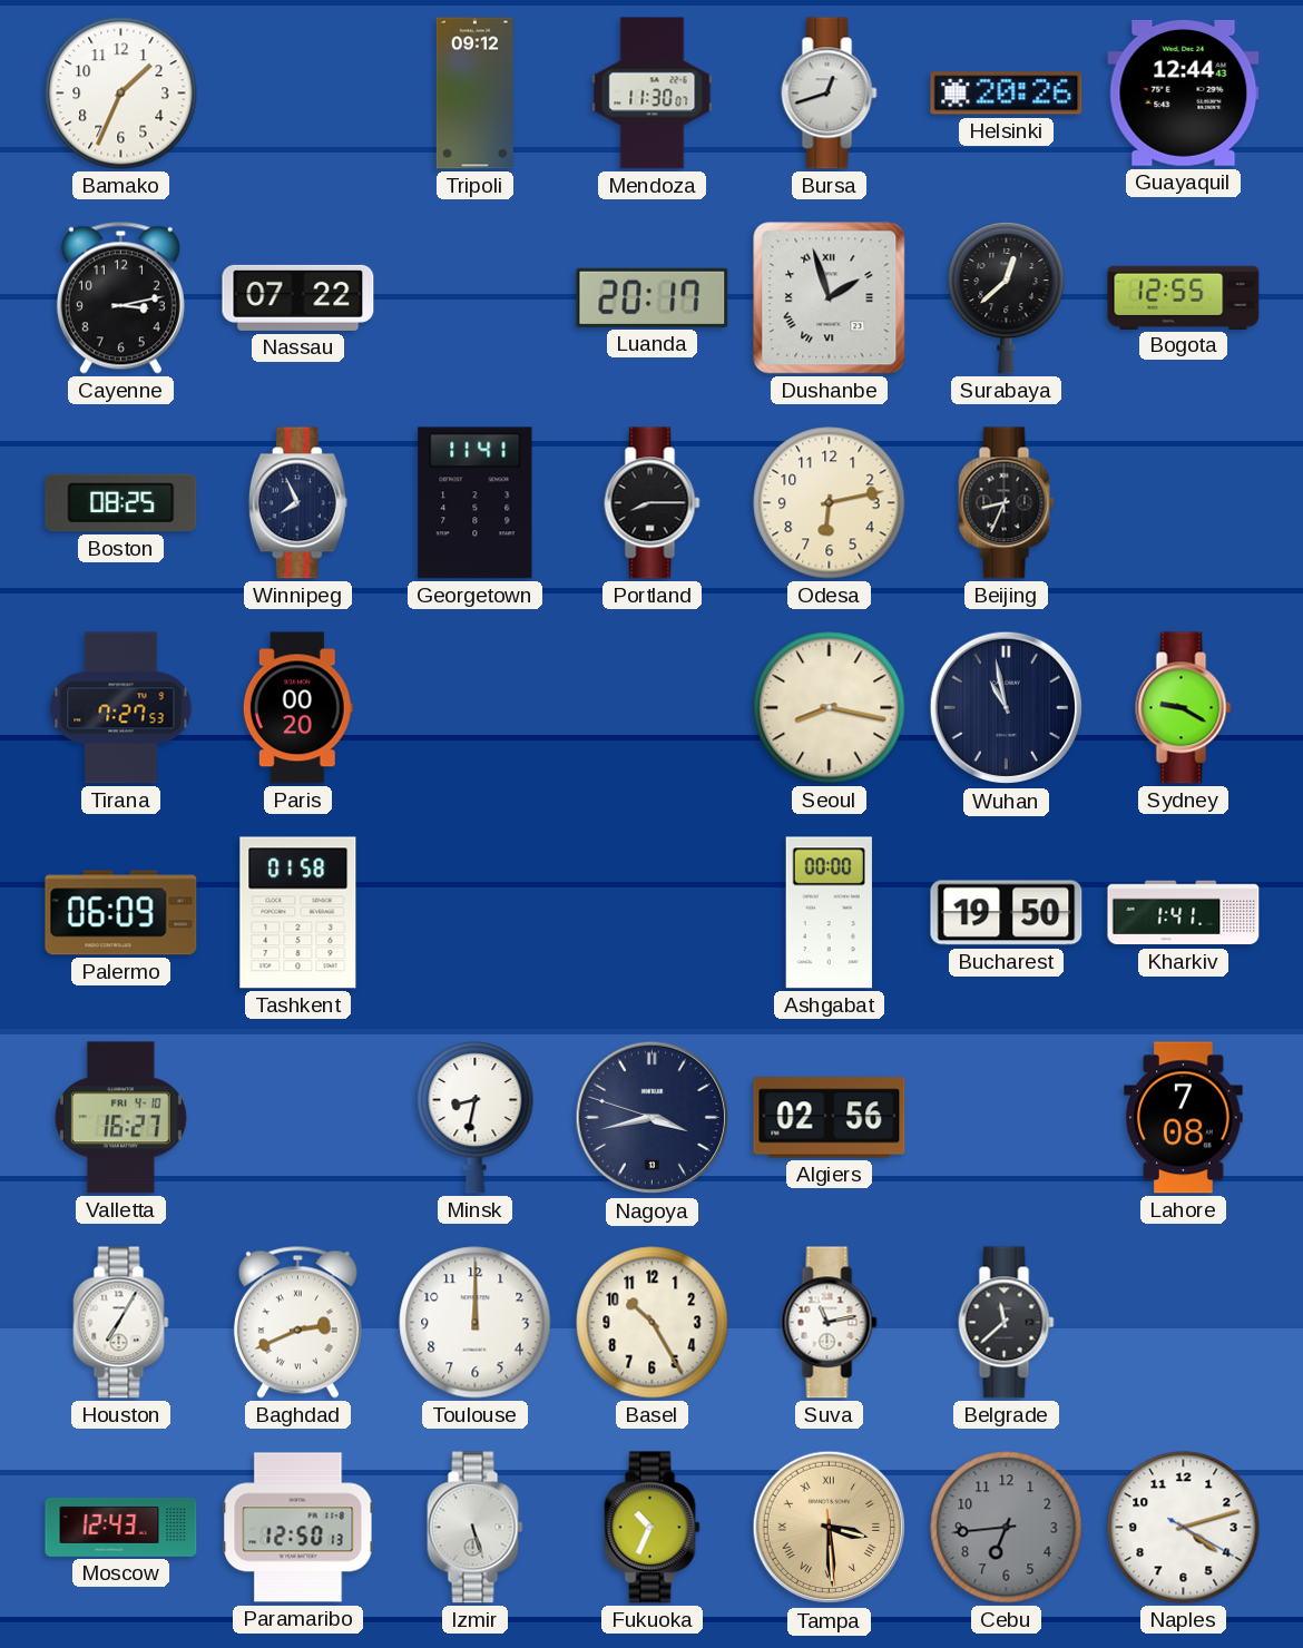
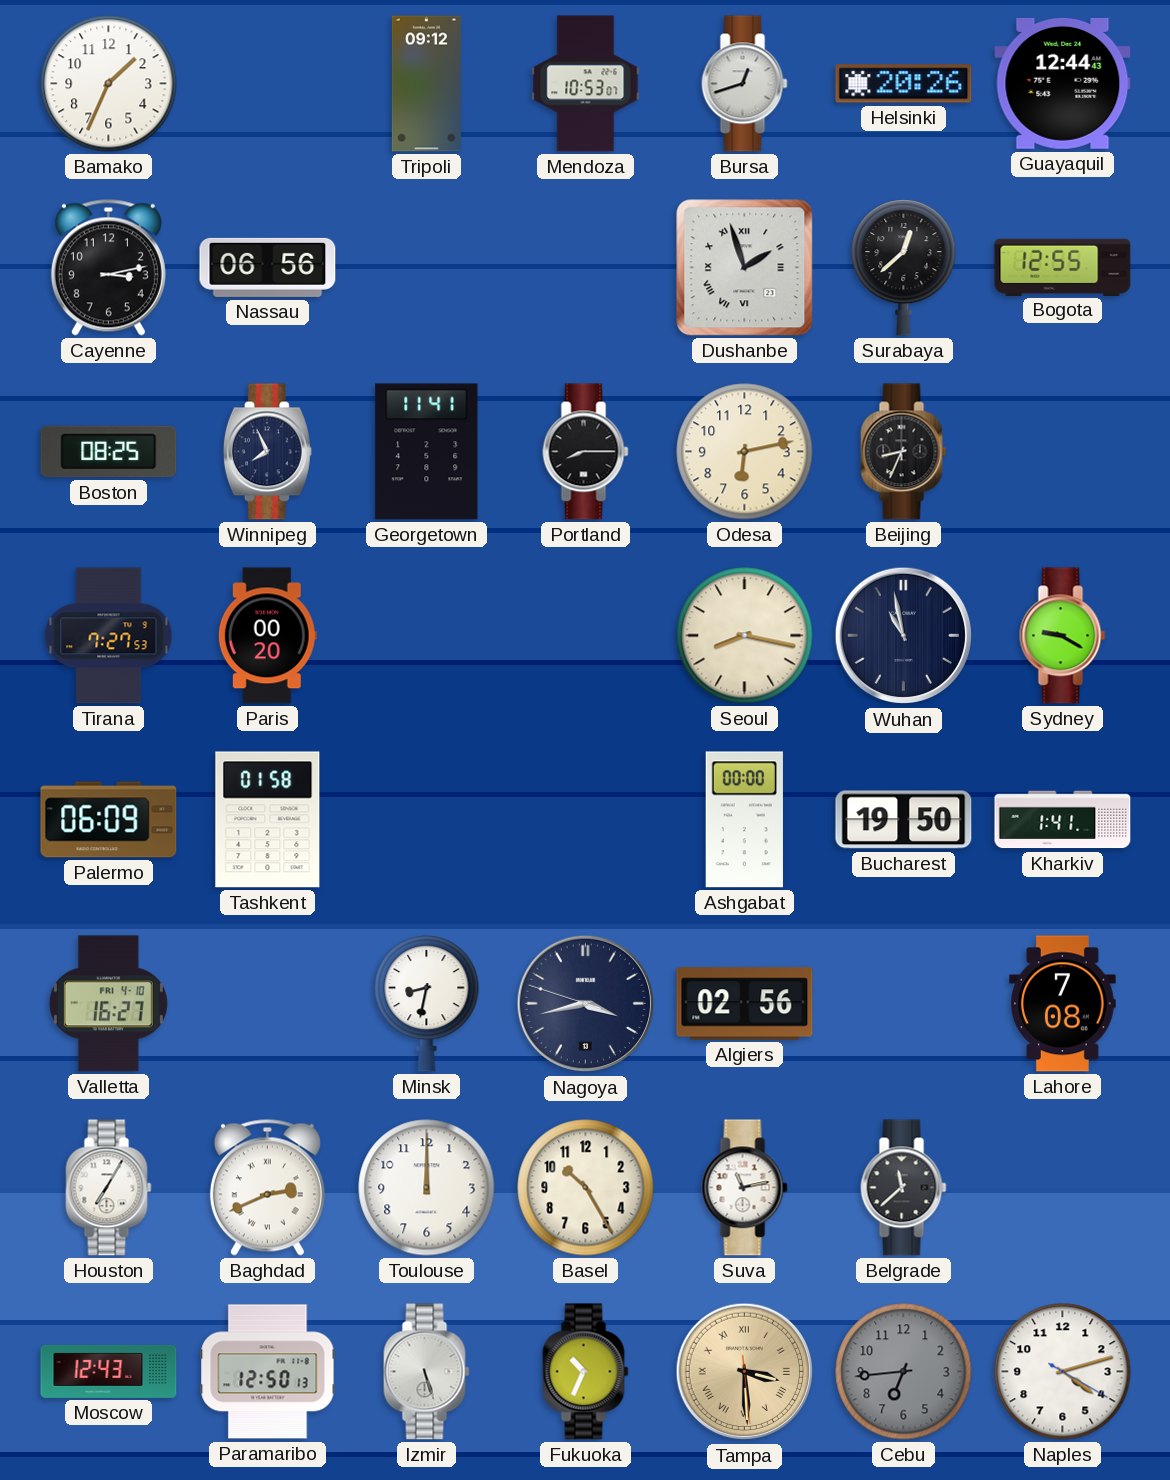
Mendoza: 11:30 -> 10:53
Nassau: 07:22 -> 06:56
Luanda: 20:17 -> none
